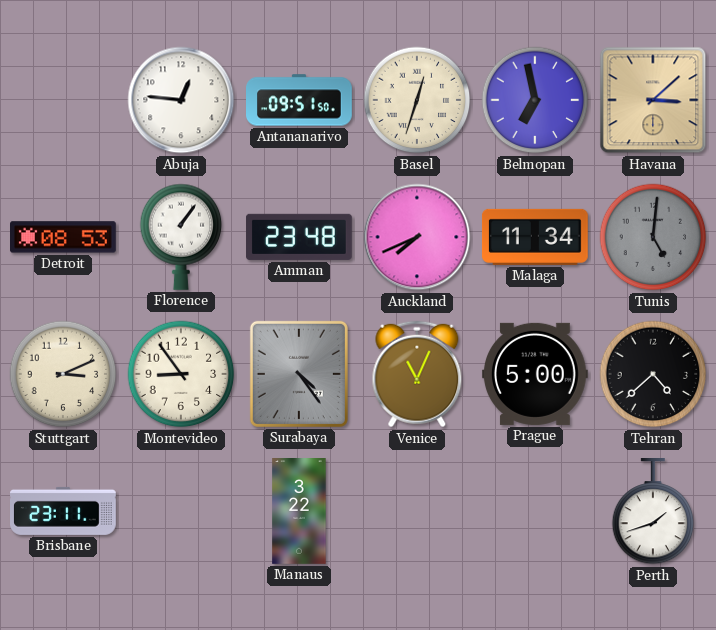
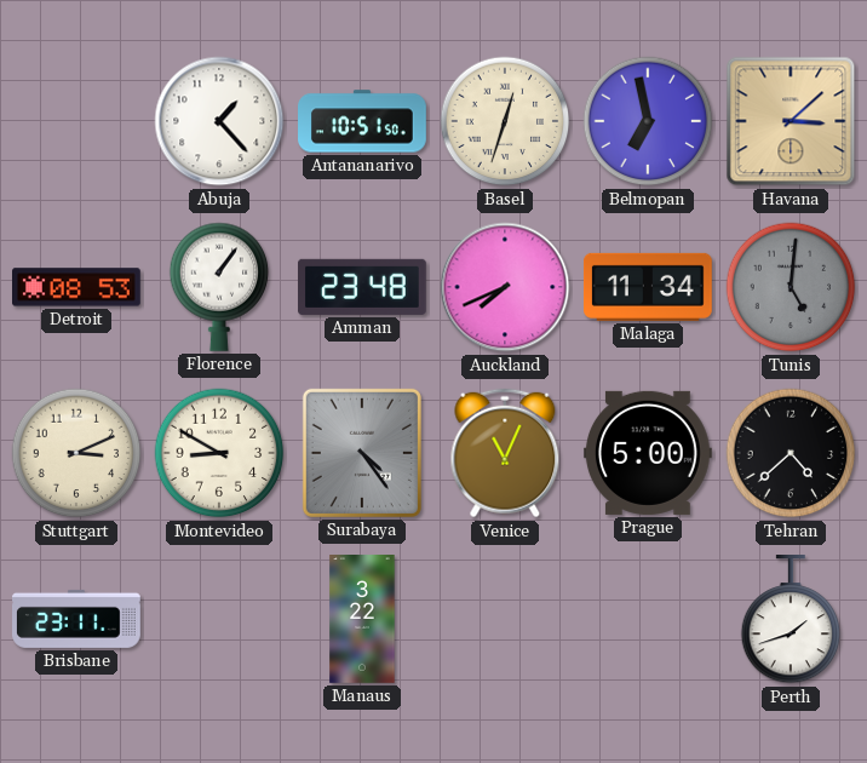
Abuja: 12:46 -> 1:23
Antananarivo: 09:51 -> 10:51
Montevideo: 8:54 -> 8:50
